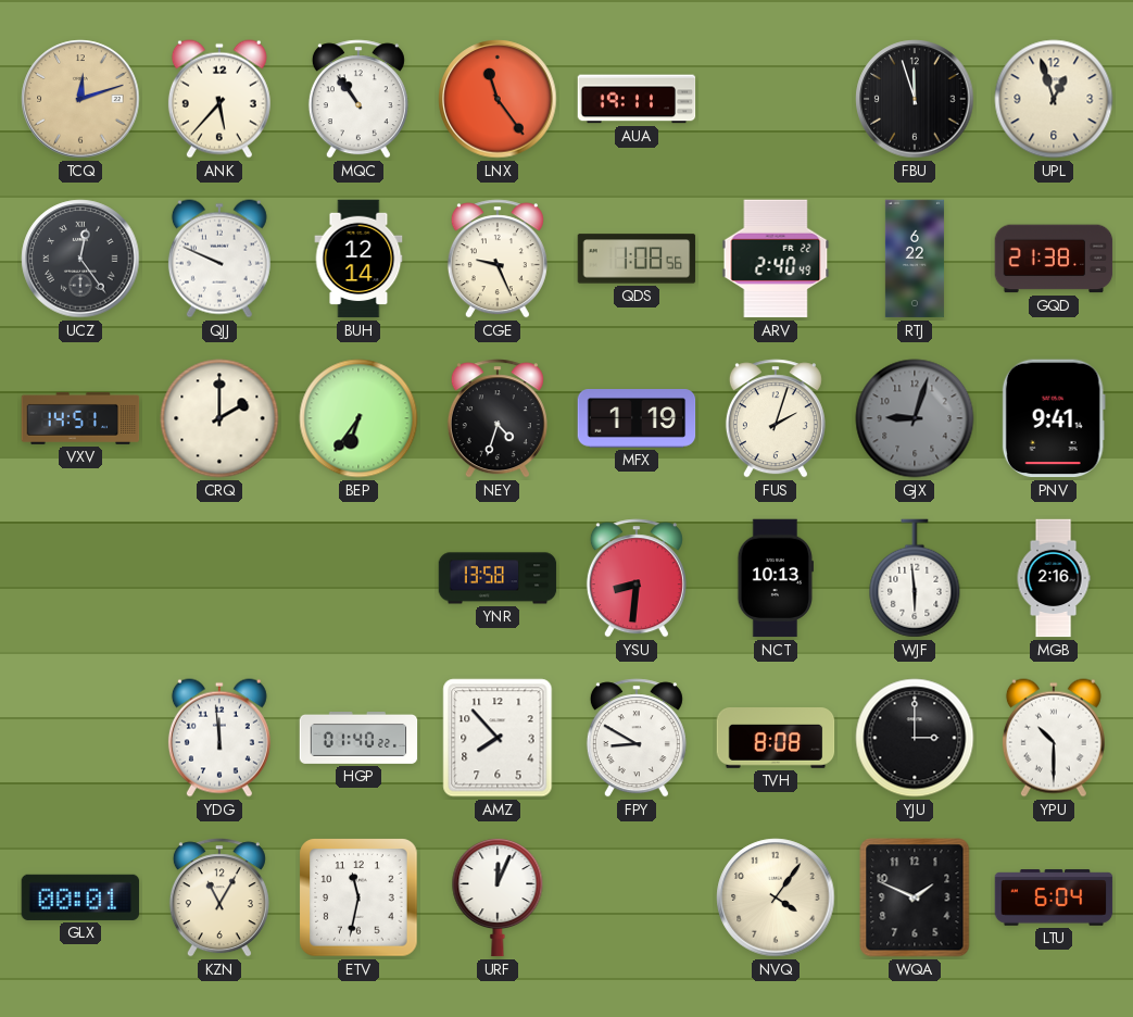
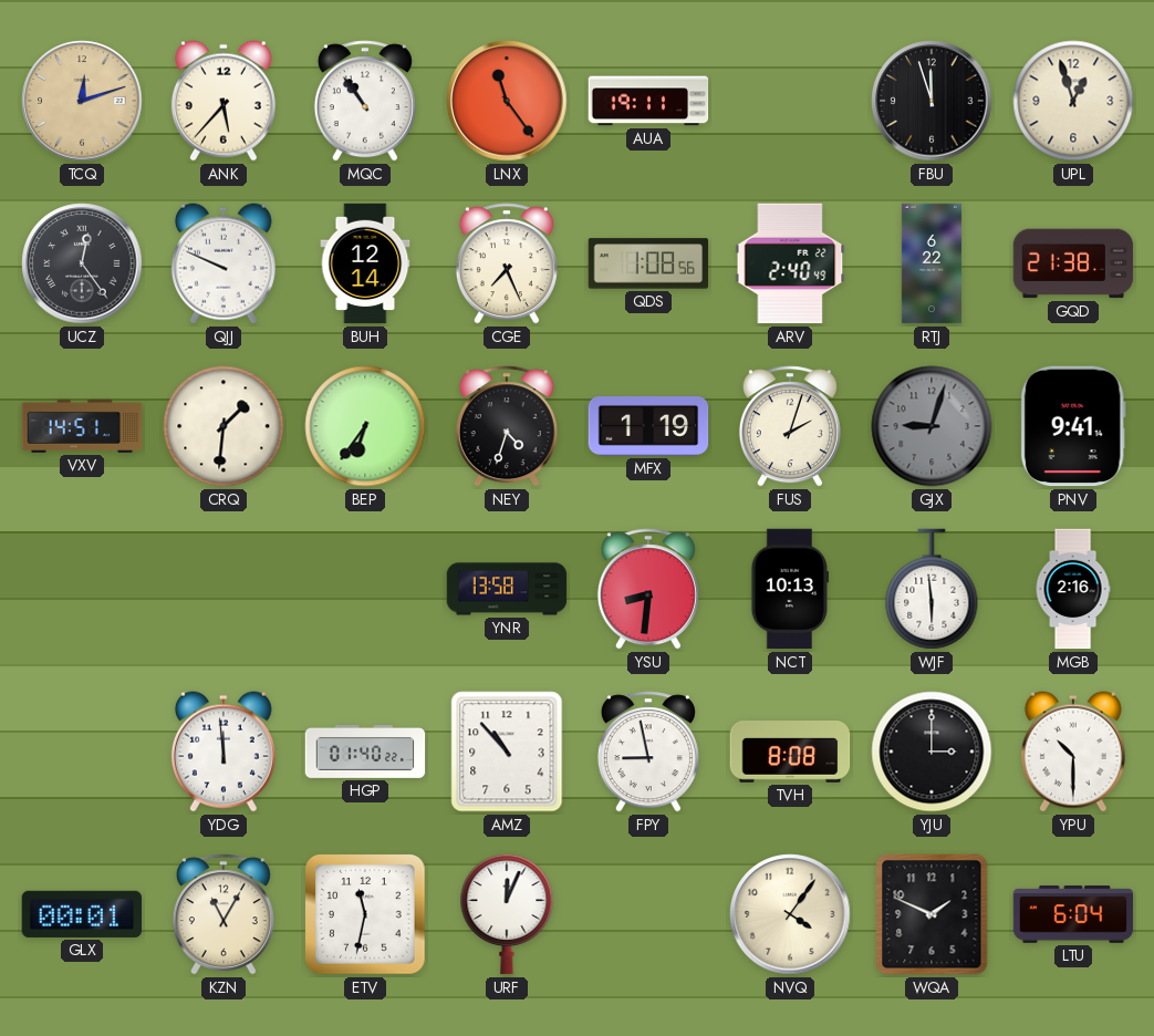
CGE: 9:26 -> 7:26
CRQ: 2:00 -> 1:31
AMZ: 7:53 -> 10:53
FPY: 8:50 -> 8:58
